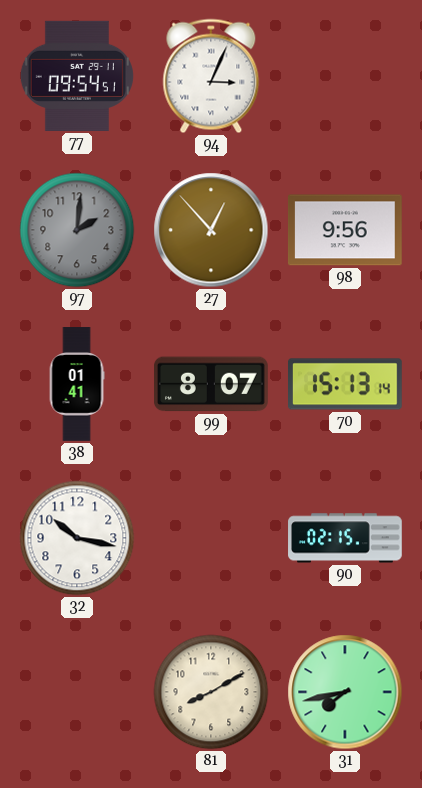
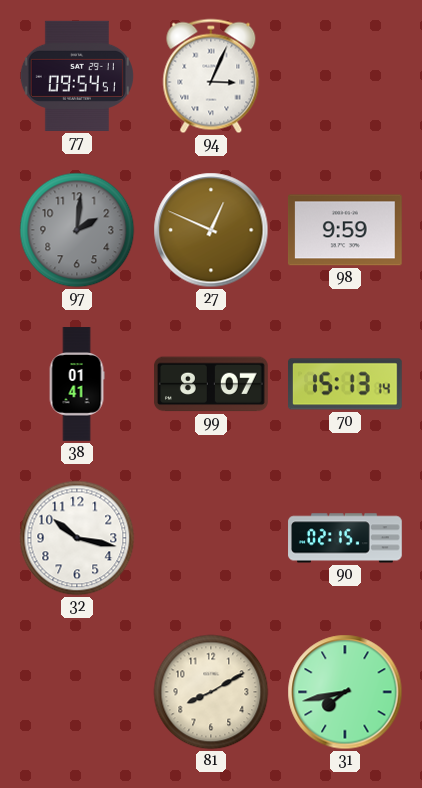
27: 12:53 -> 12:49
98: 9:56 -> 9:59
